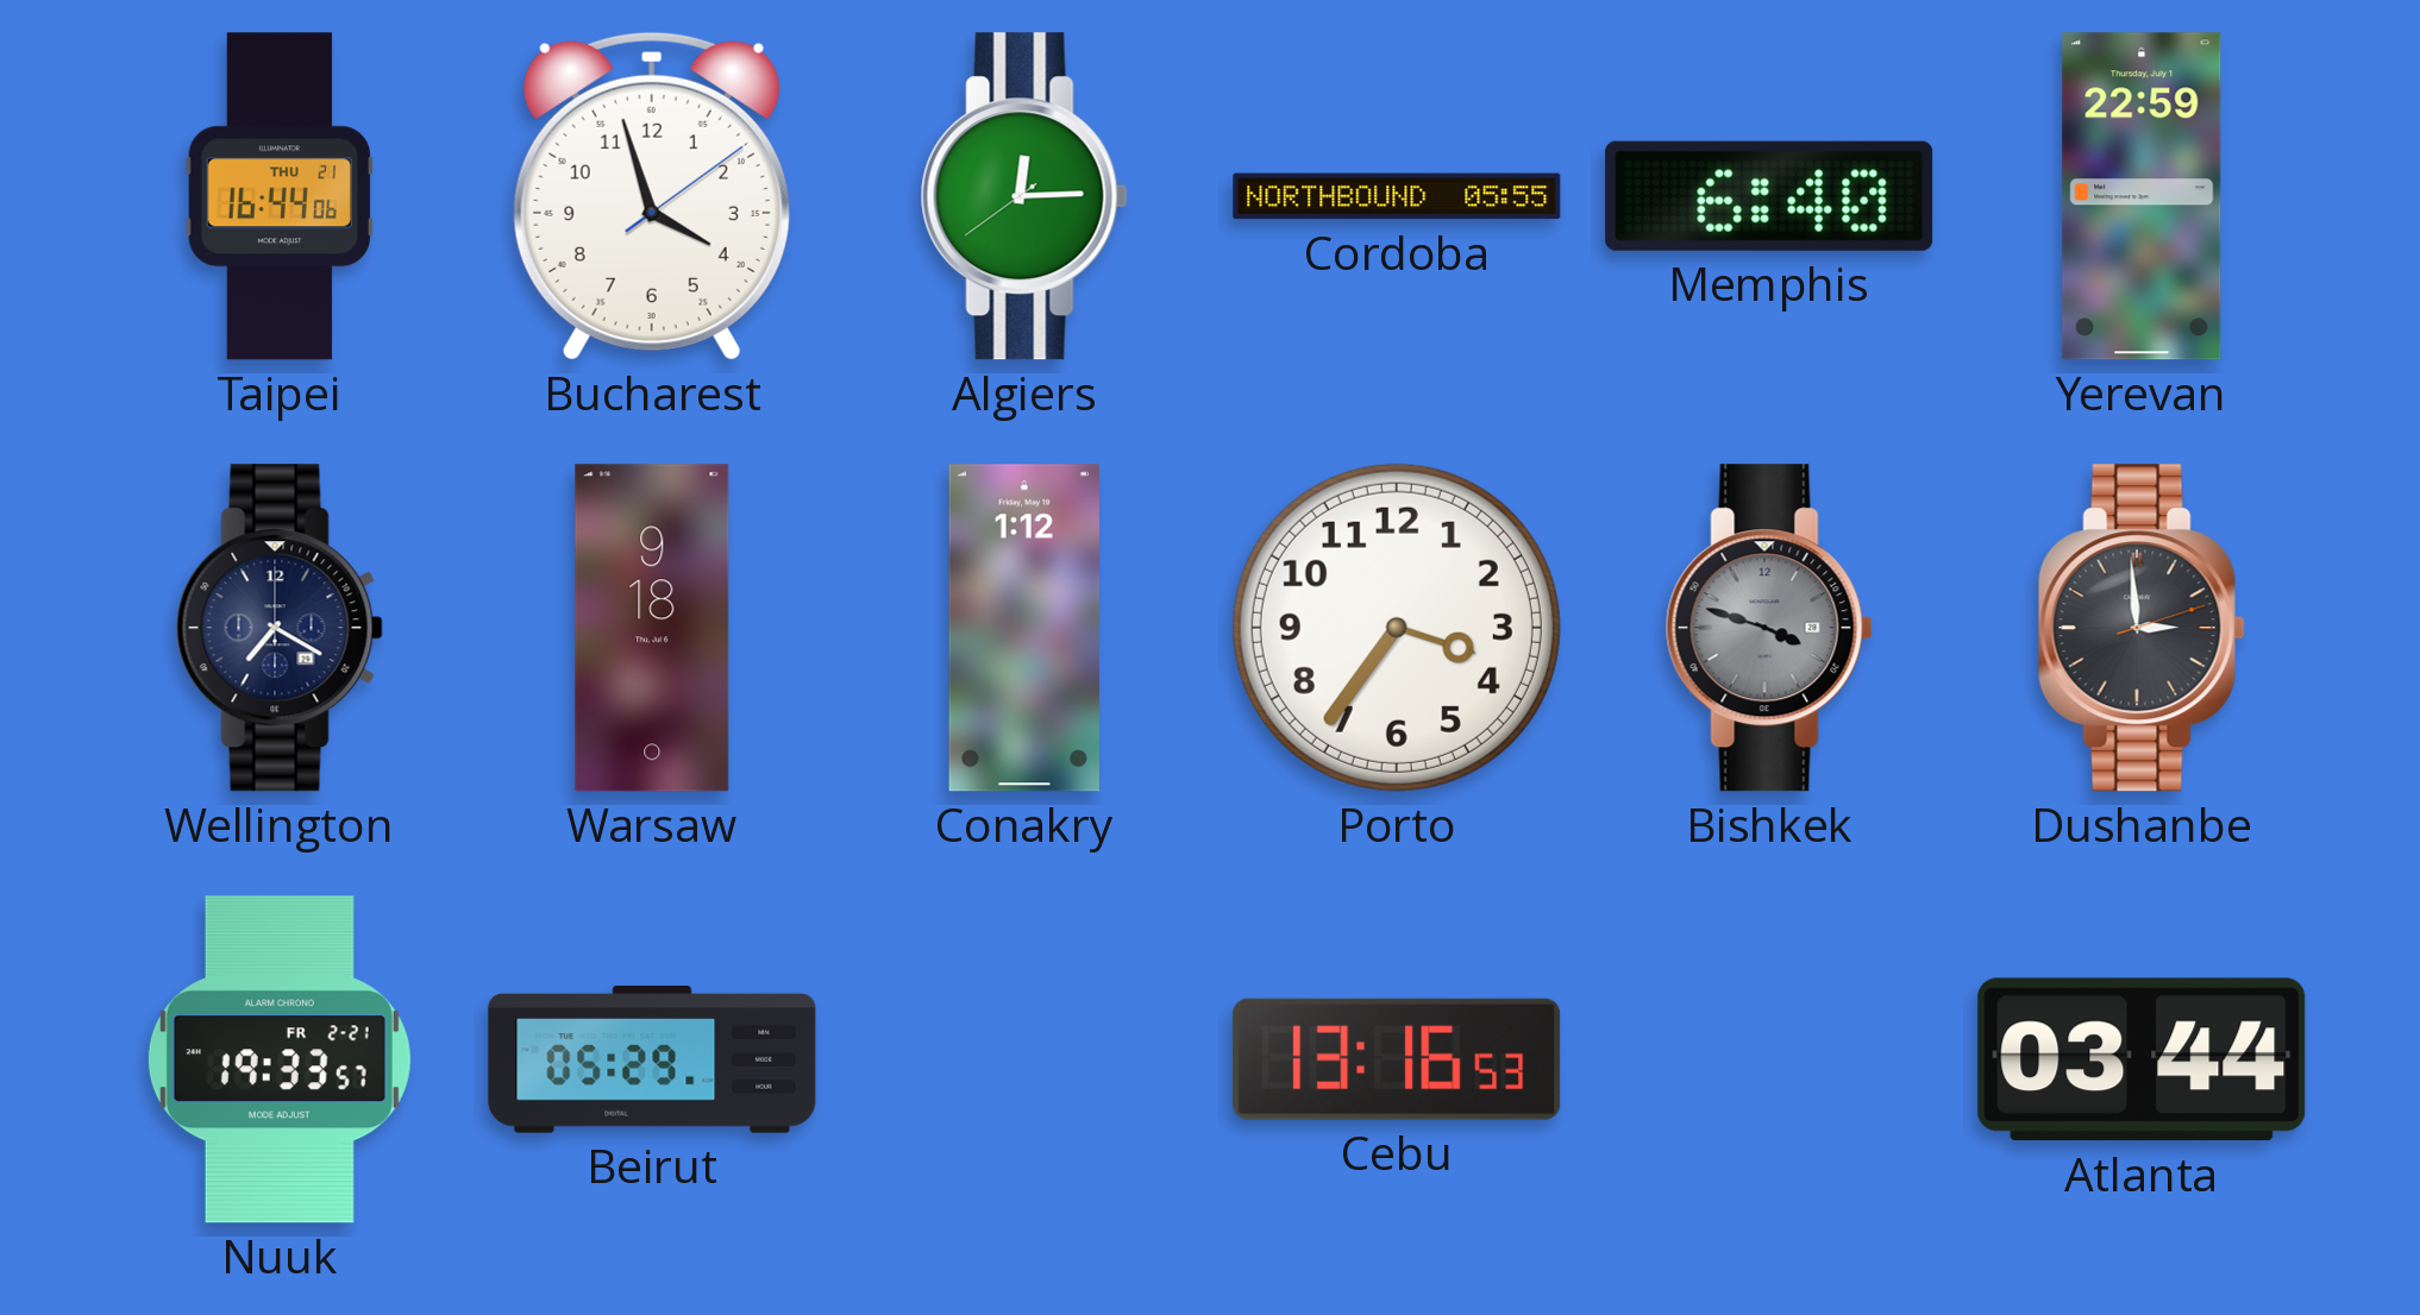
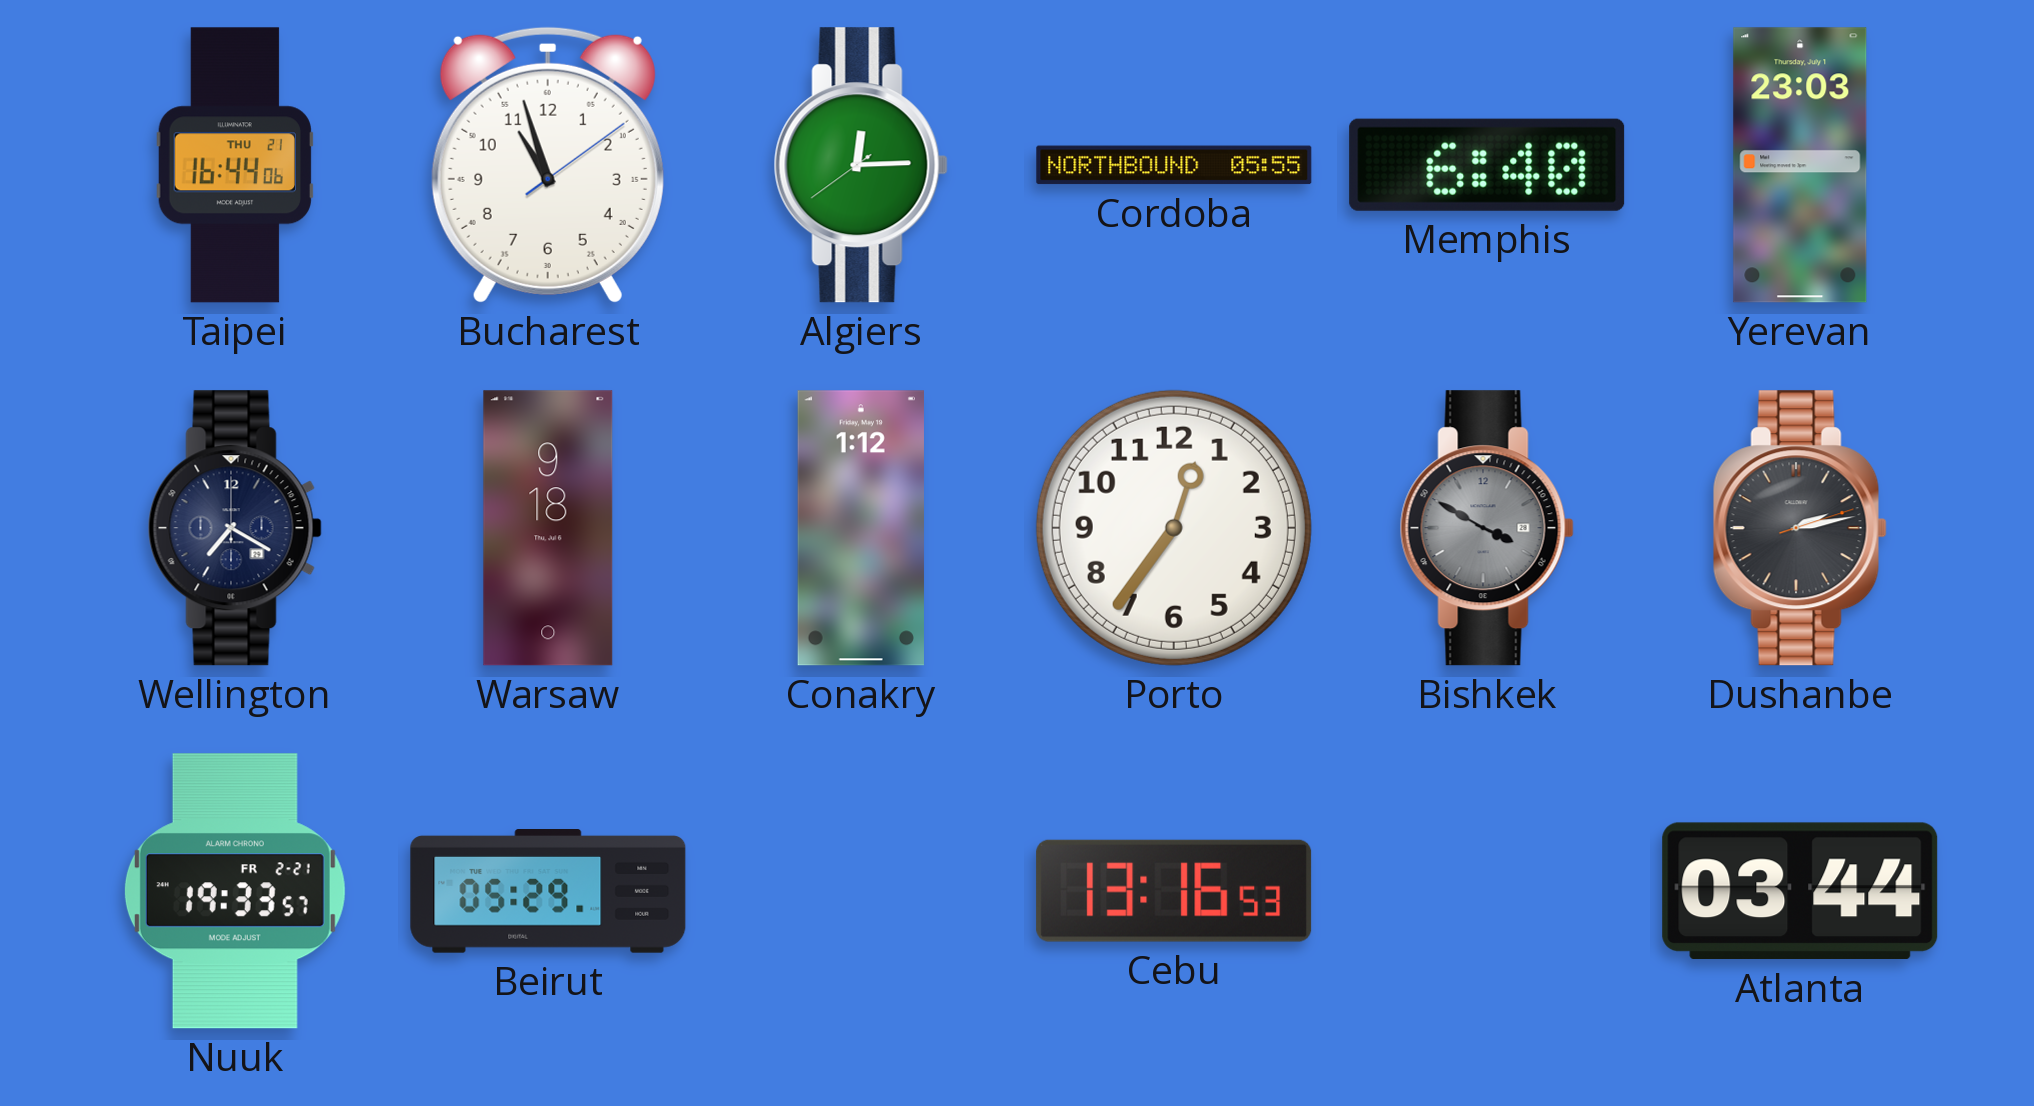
Bucharest: 3:57 -> 10:57
Yerevan: 22:59 -> 23:03
Porto: 3:36 -> 12:36
Bishkek: 3:48 -> 3:50
Dushanbe: 2:59 -> 2:13
